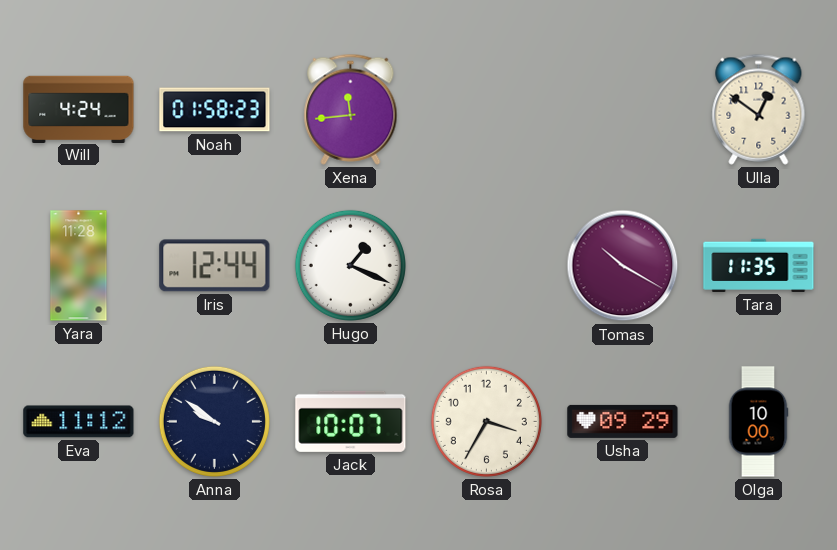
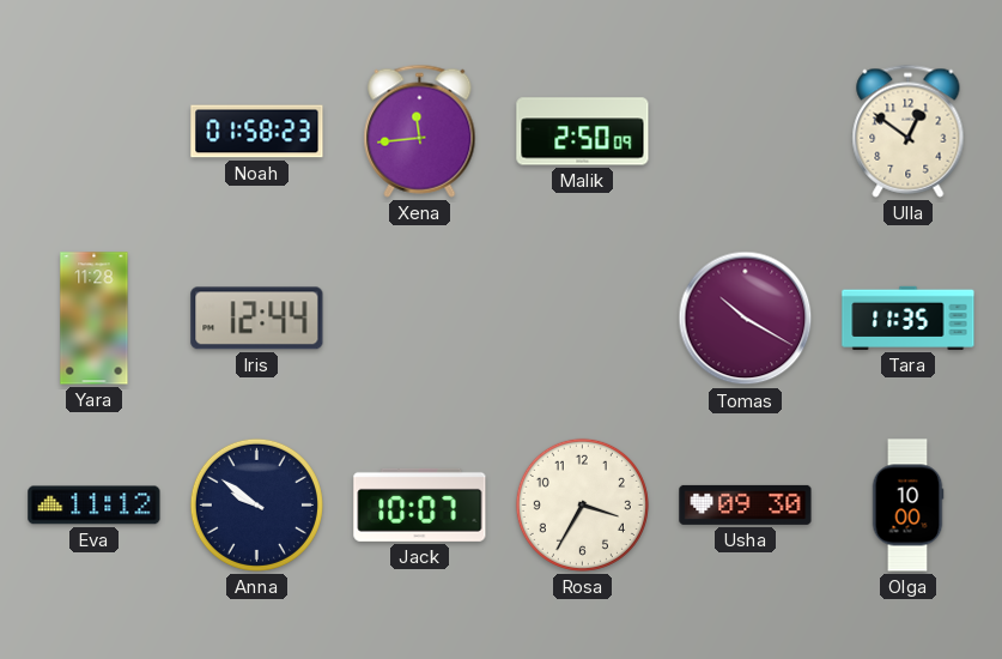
Will: 4:24 -> none
Malik: none -> 2:50
Hugo: 1:19 -> none
Usha: 09:29 -> 09:30
